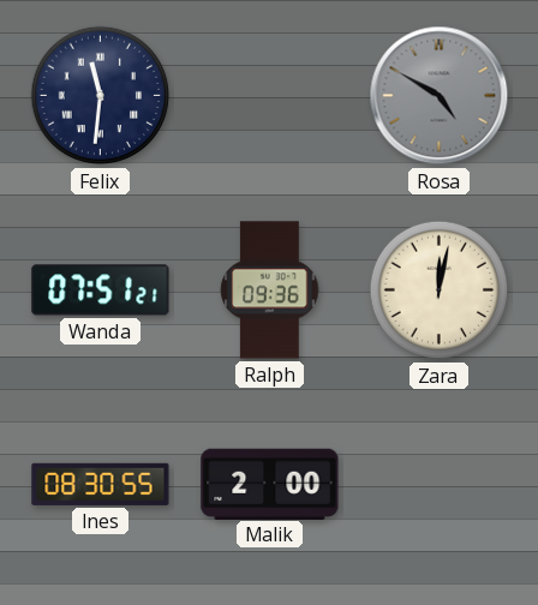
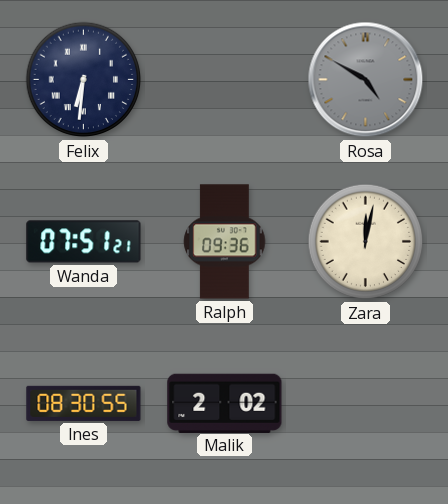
Felix: 11:31 -> 6:31
Malik: 2:00 -> 2:02
